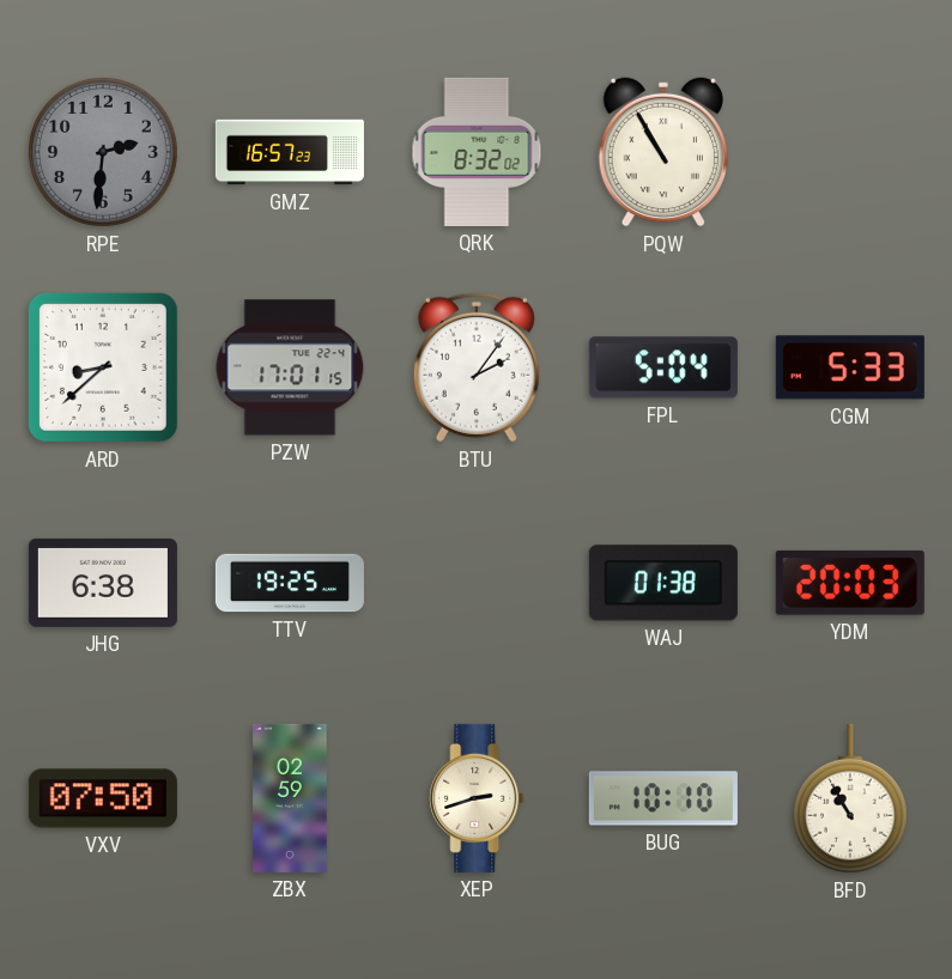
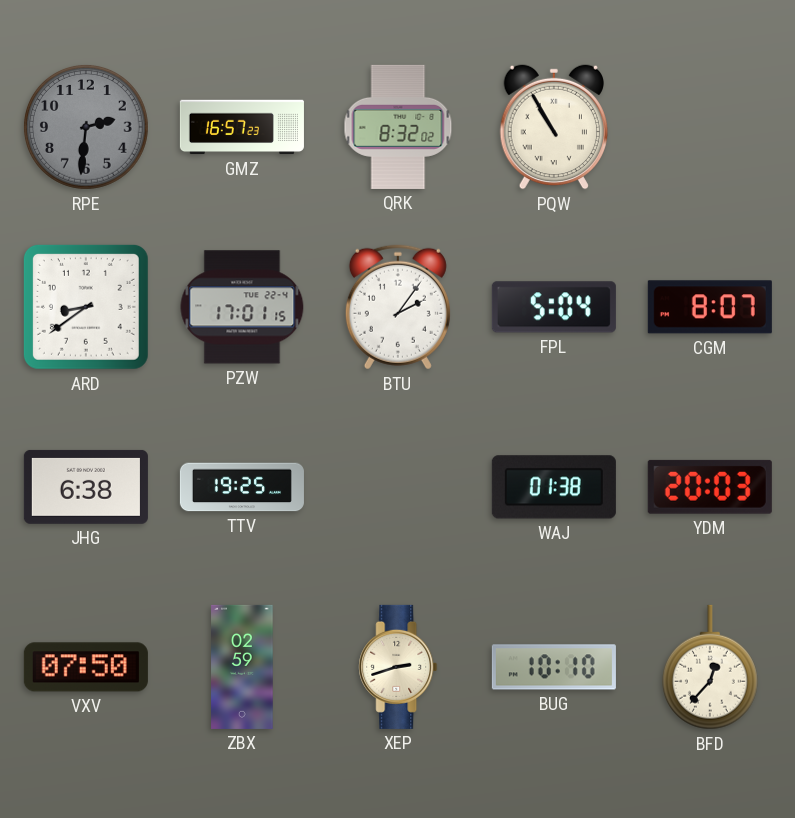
ARD: 8:38 -> 8:39
CGM: 5:33 -> 8:07
BFD: 10:55 -> 12:37
